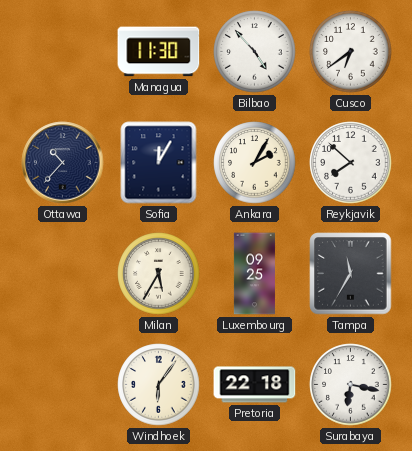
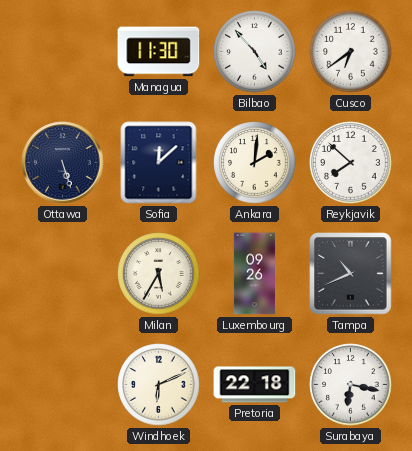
Ottawa: 10:37 -> 5:27
Sofia: 12:05 -> 12:08
Ankara: 2:05 -> 2:01
Luxembourg: 09:25 -> 09:26
Tampa: 11:35 -> 10:41
Windhoek: 6:06 -> 6:11
